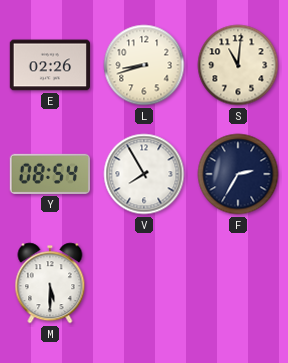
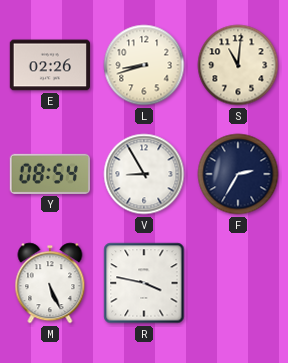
V: 7:55 -> 8:55
M: 5:30 -> 5:26
R: none -> 3:47
